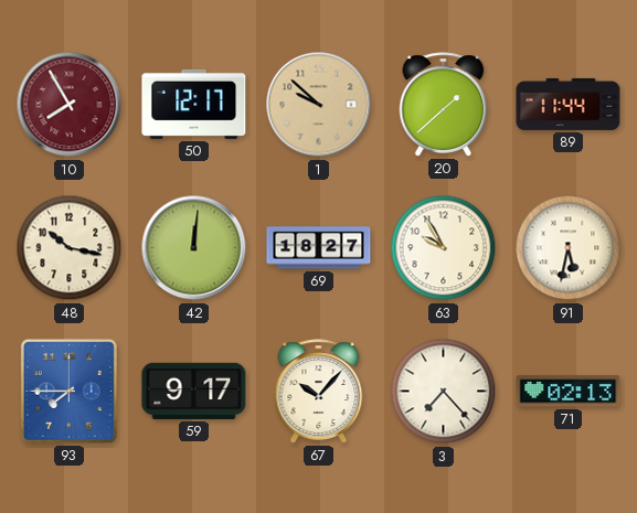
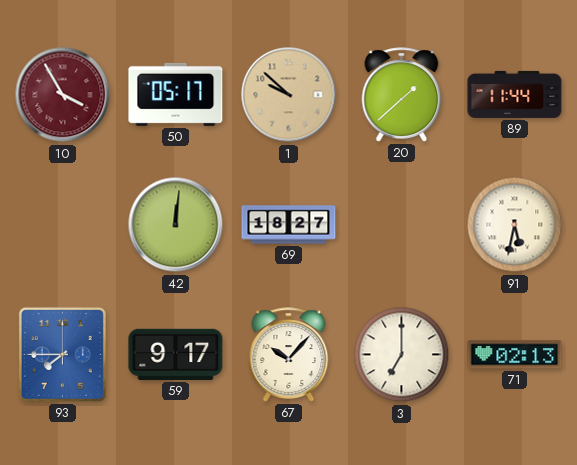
10: 7:55 -> 3:55
50: 12:17 -> 05:17
48: 10:17 -> none
63: 9:55 -> none
3: 7:23 -> 7:00
